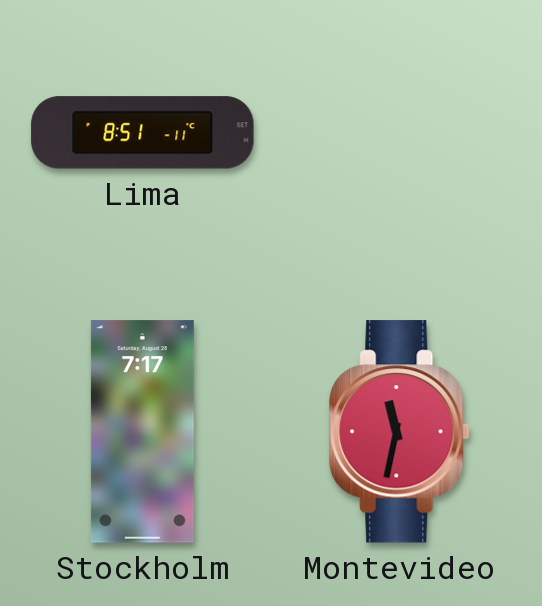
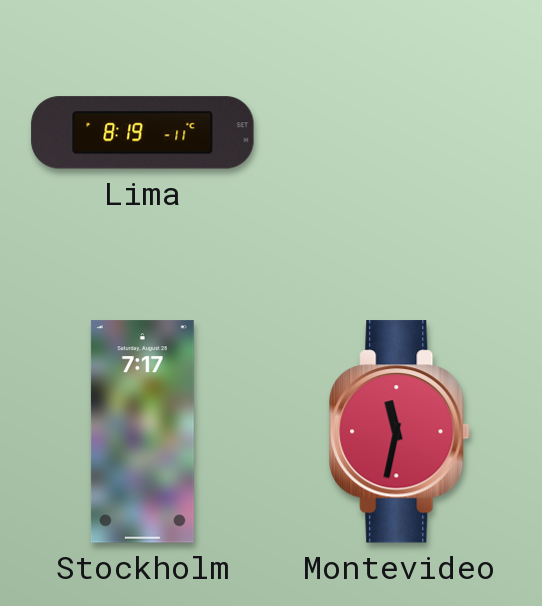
Lima: 8:51 -> 8:19
